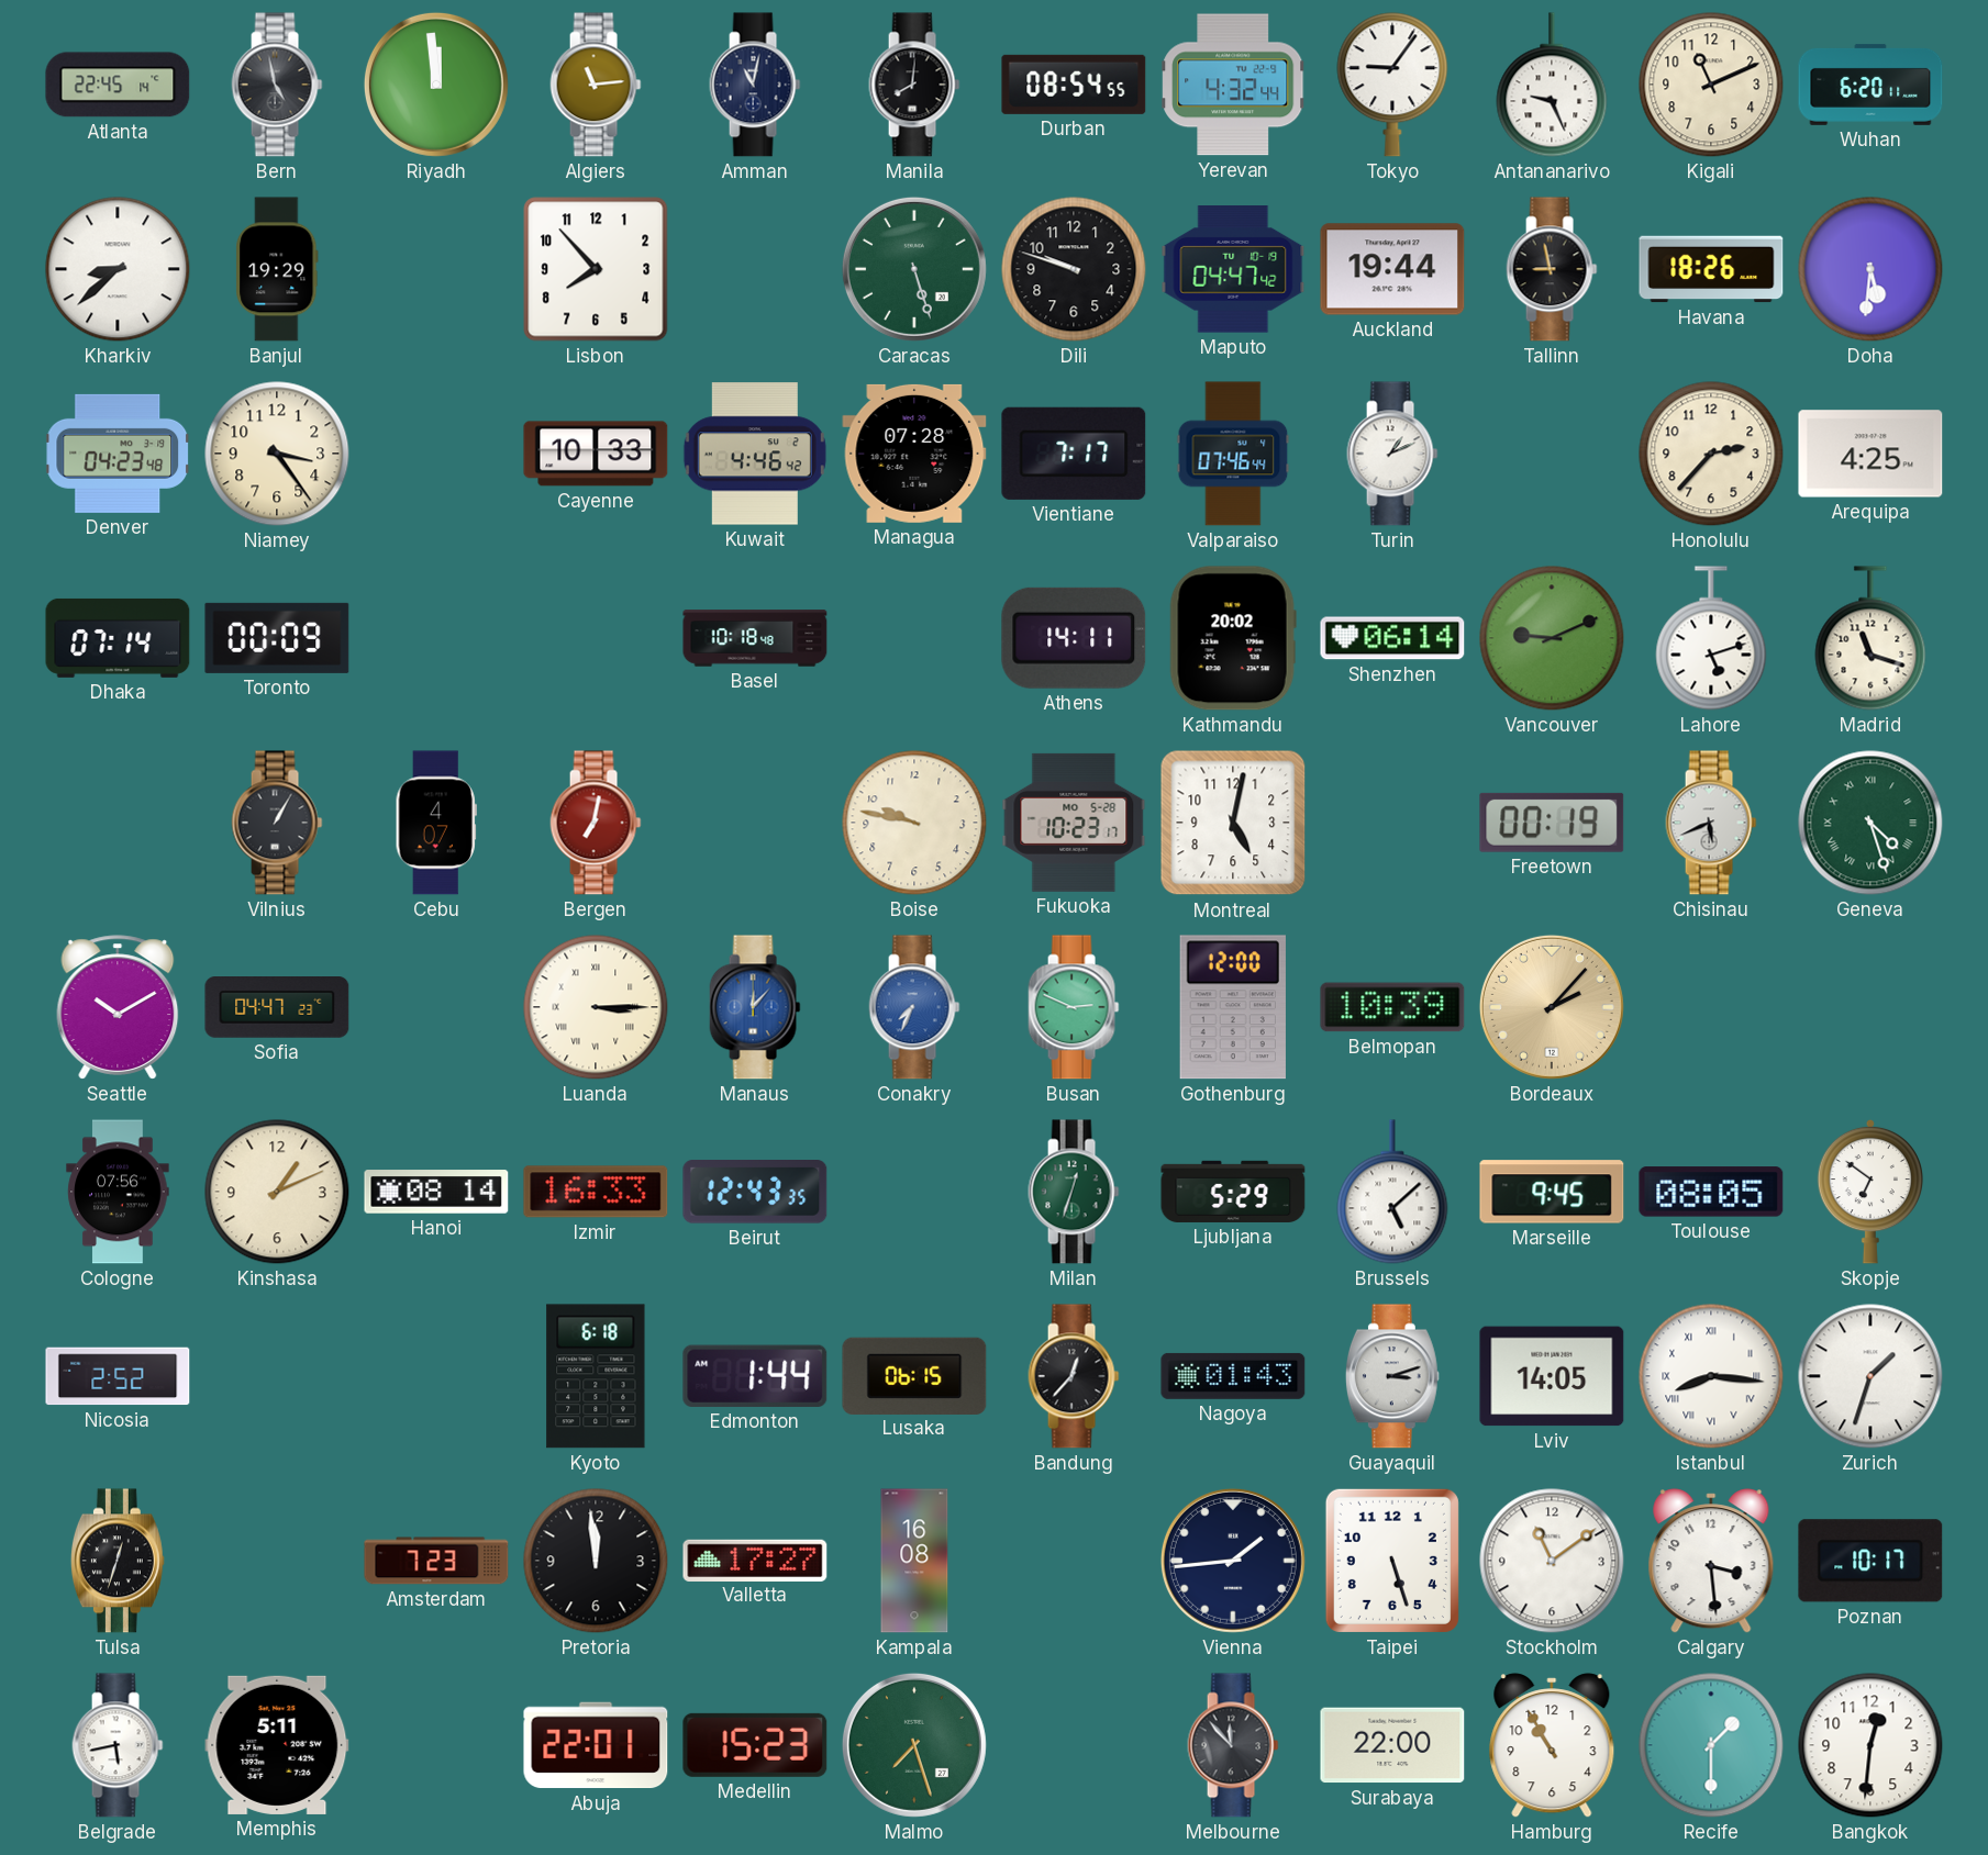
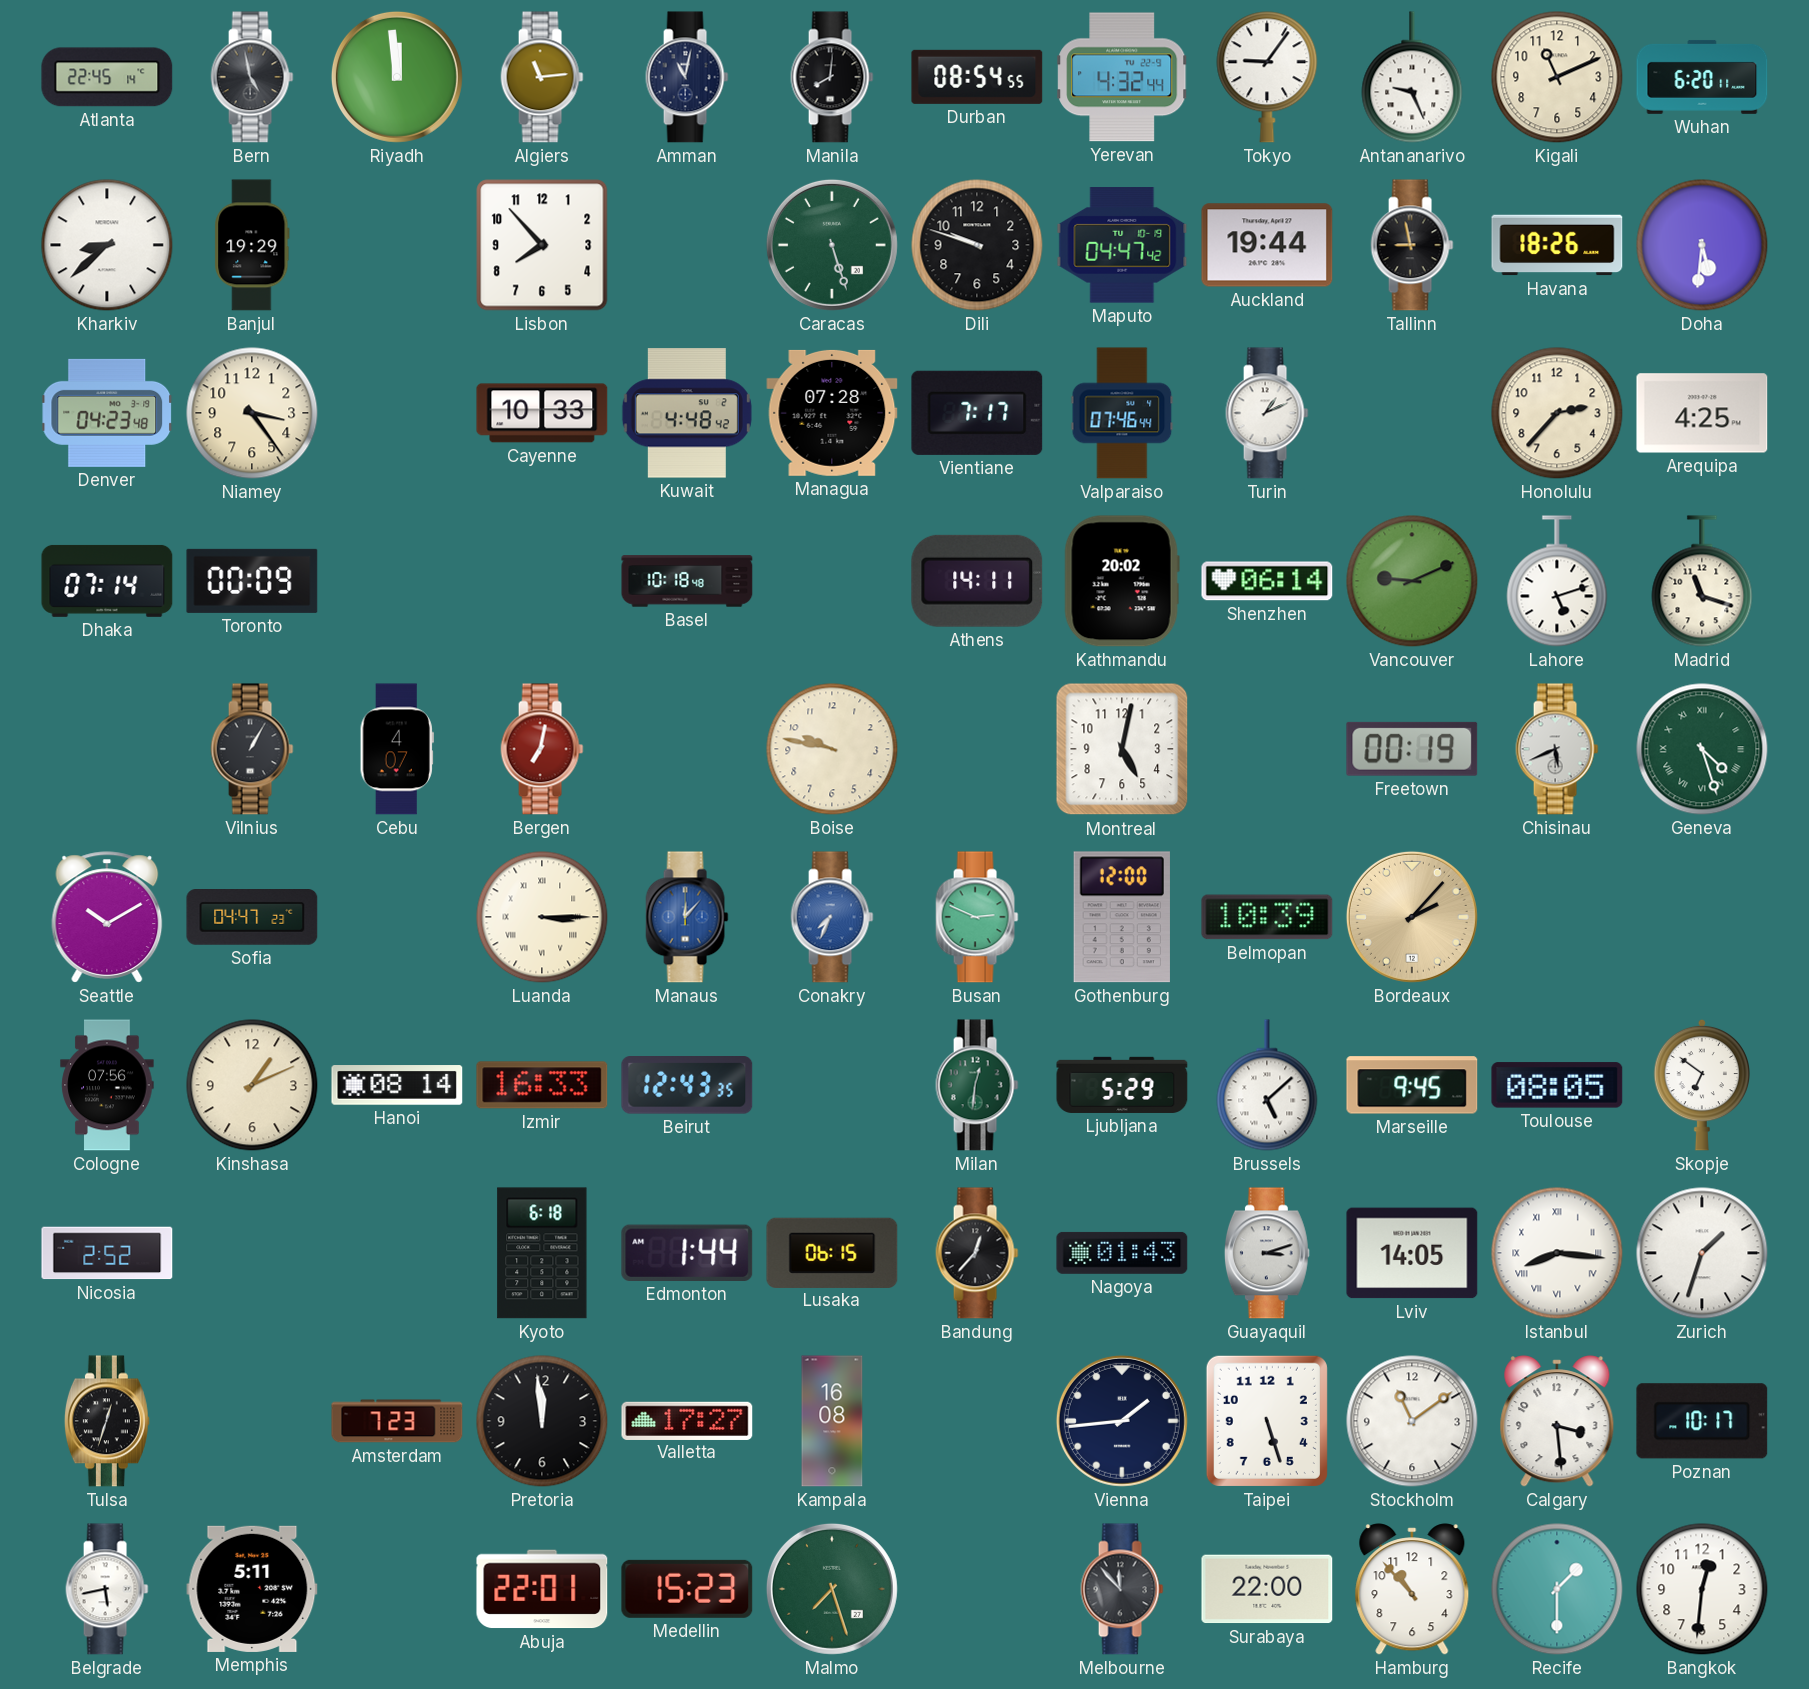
Kuwait: 4:46 -> 4:48
Fukuoka: 10:23 -> none
Milan: 12:33 -> 12:31
Hamburg: 10:55 -> 10:53
